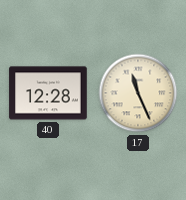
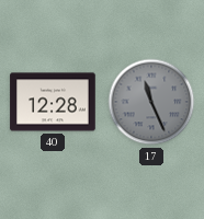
17 dial: cream -> grey
